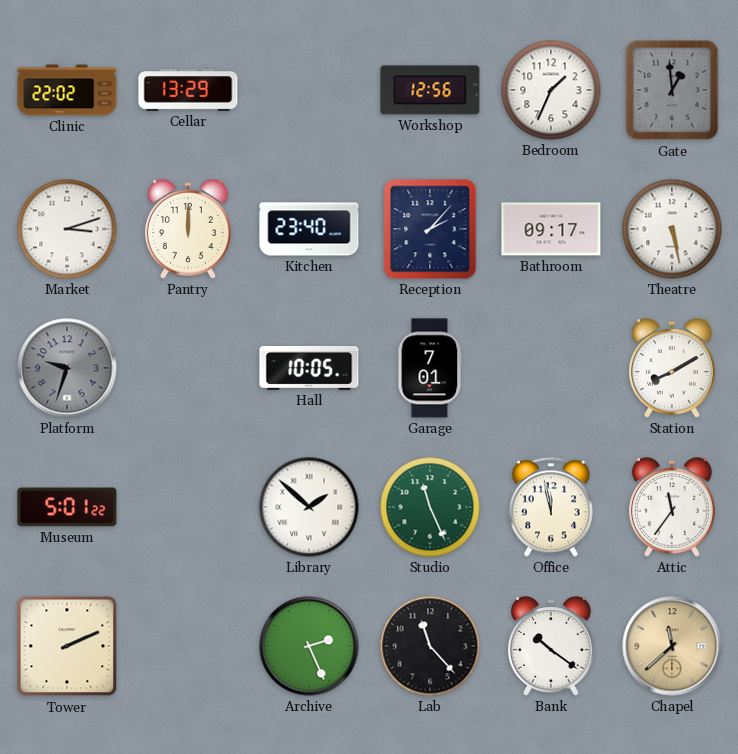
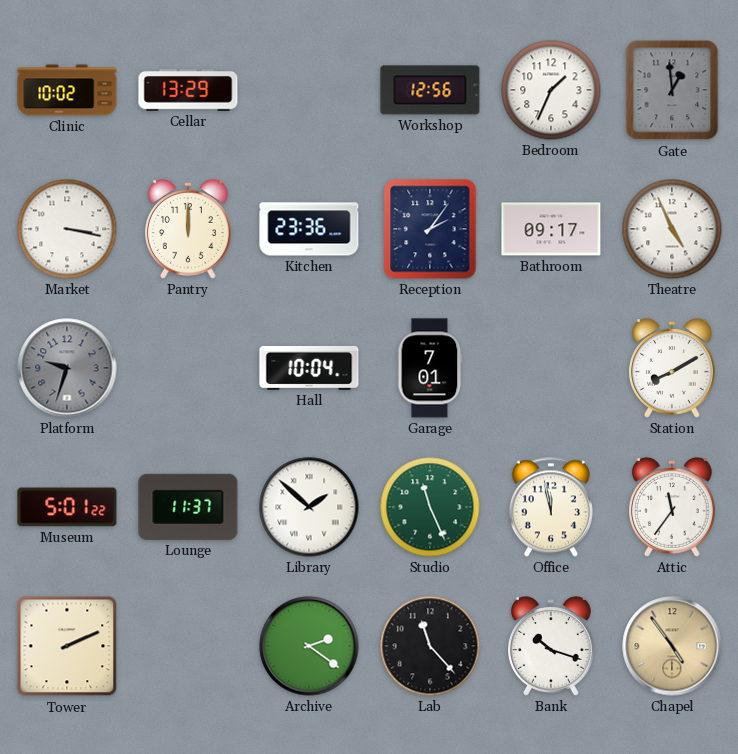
Clinic: 22:02 -> 10:02
Market: 3:12 -> 3:17
Kitchen: 23:40 -> 23:36
Reception: 2:07 -> 2:06
Theatre: 5:28 -> 4:56
Hall: 10:05 -> 10:04
Lounge: none -> 11:37
Archive: 2:26 -> 2:21
Bank: 10:21 -> 10:18
Chapel: 11:38 -> 4:54
